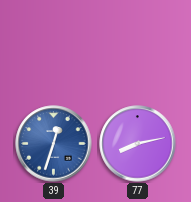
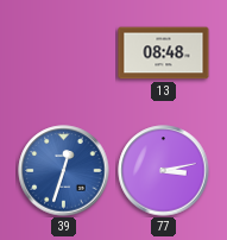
13: none -> 08:48
77: 8:13 -> 3:13
